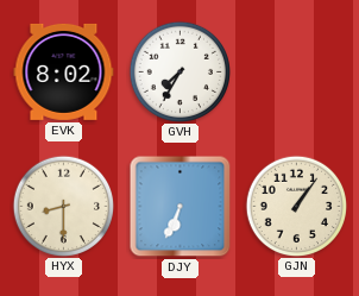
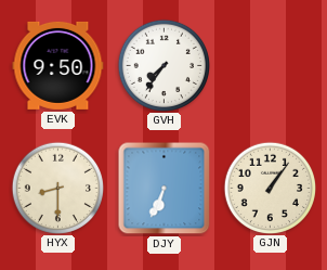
EVK: 8:02 -> 9:50
GVH: 7:35 -> 7:36
